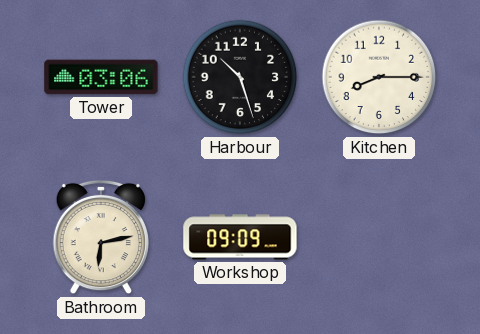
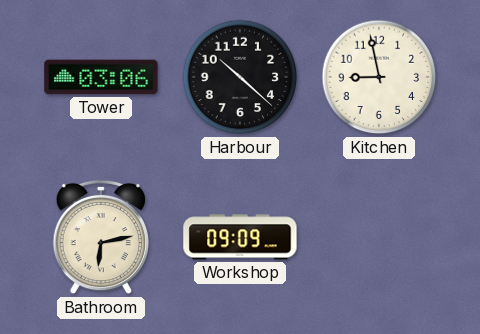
Harbour: 10:27 -> 10:22
Kitchen: 8:15 -> 8:58
